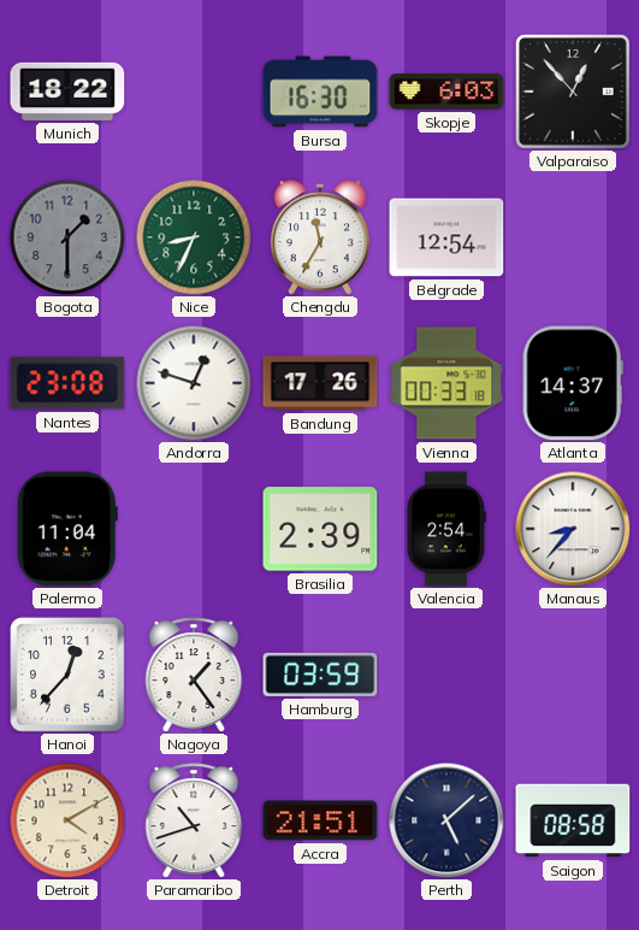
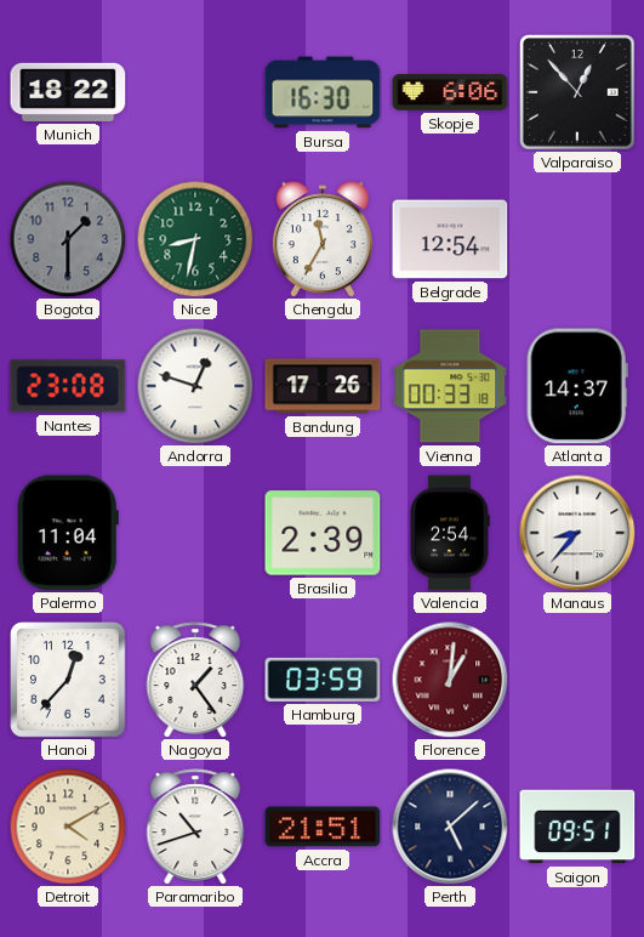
Skopje: 6:03 -> 6:06
Nice: 8:34 -> 8:32
Florence: none -> 1:01
Saigon: 08:58 -> 09:51
